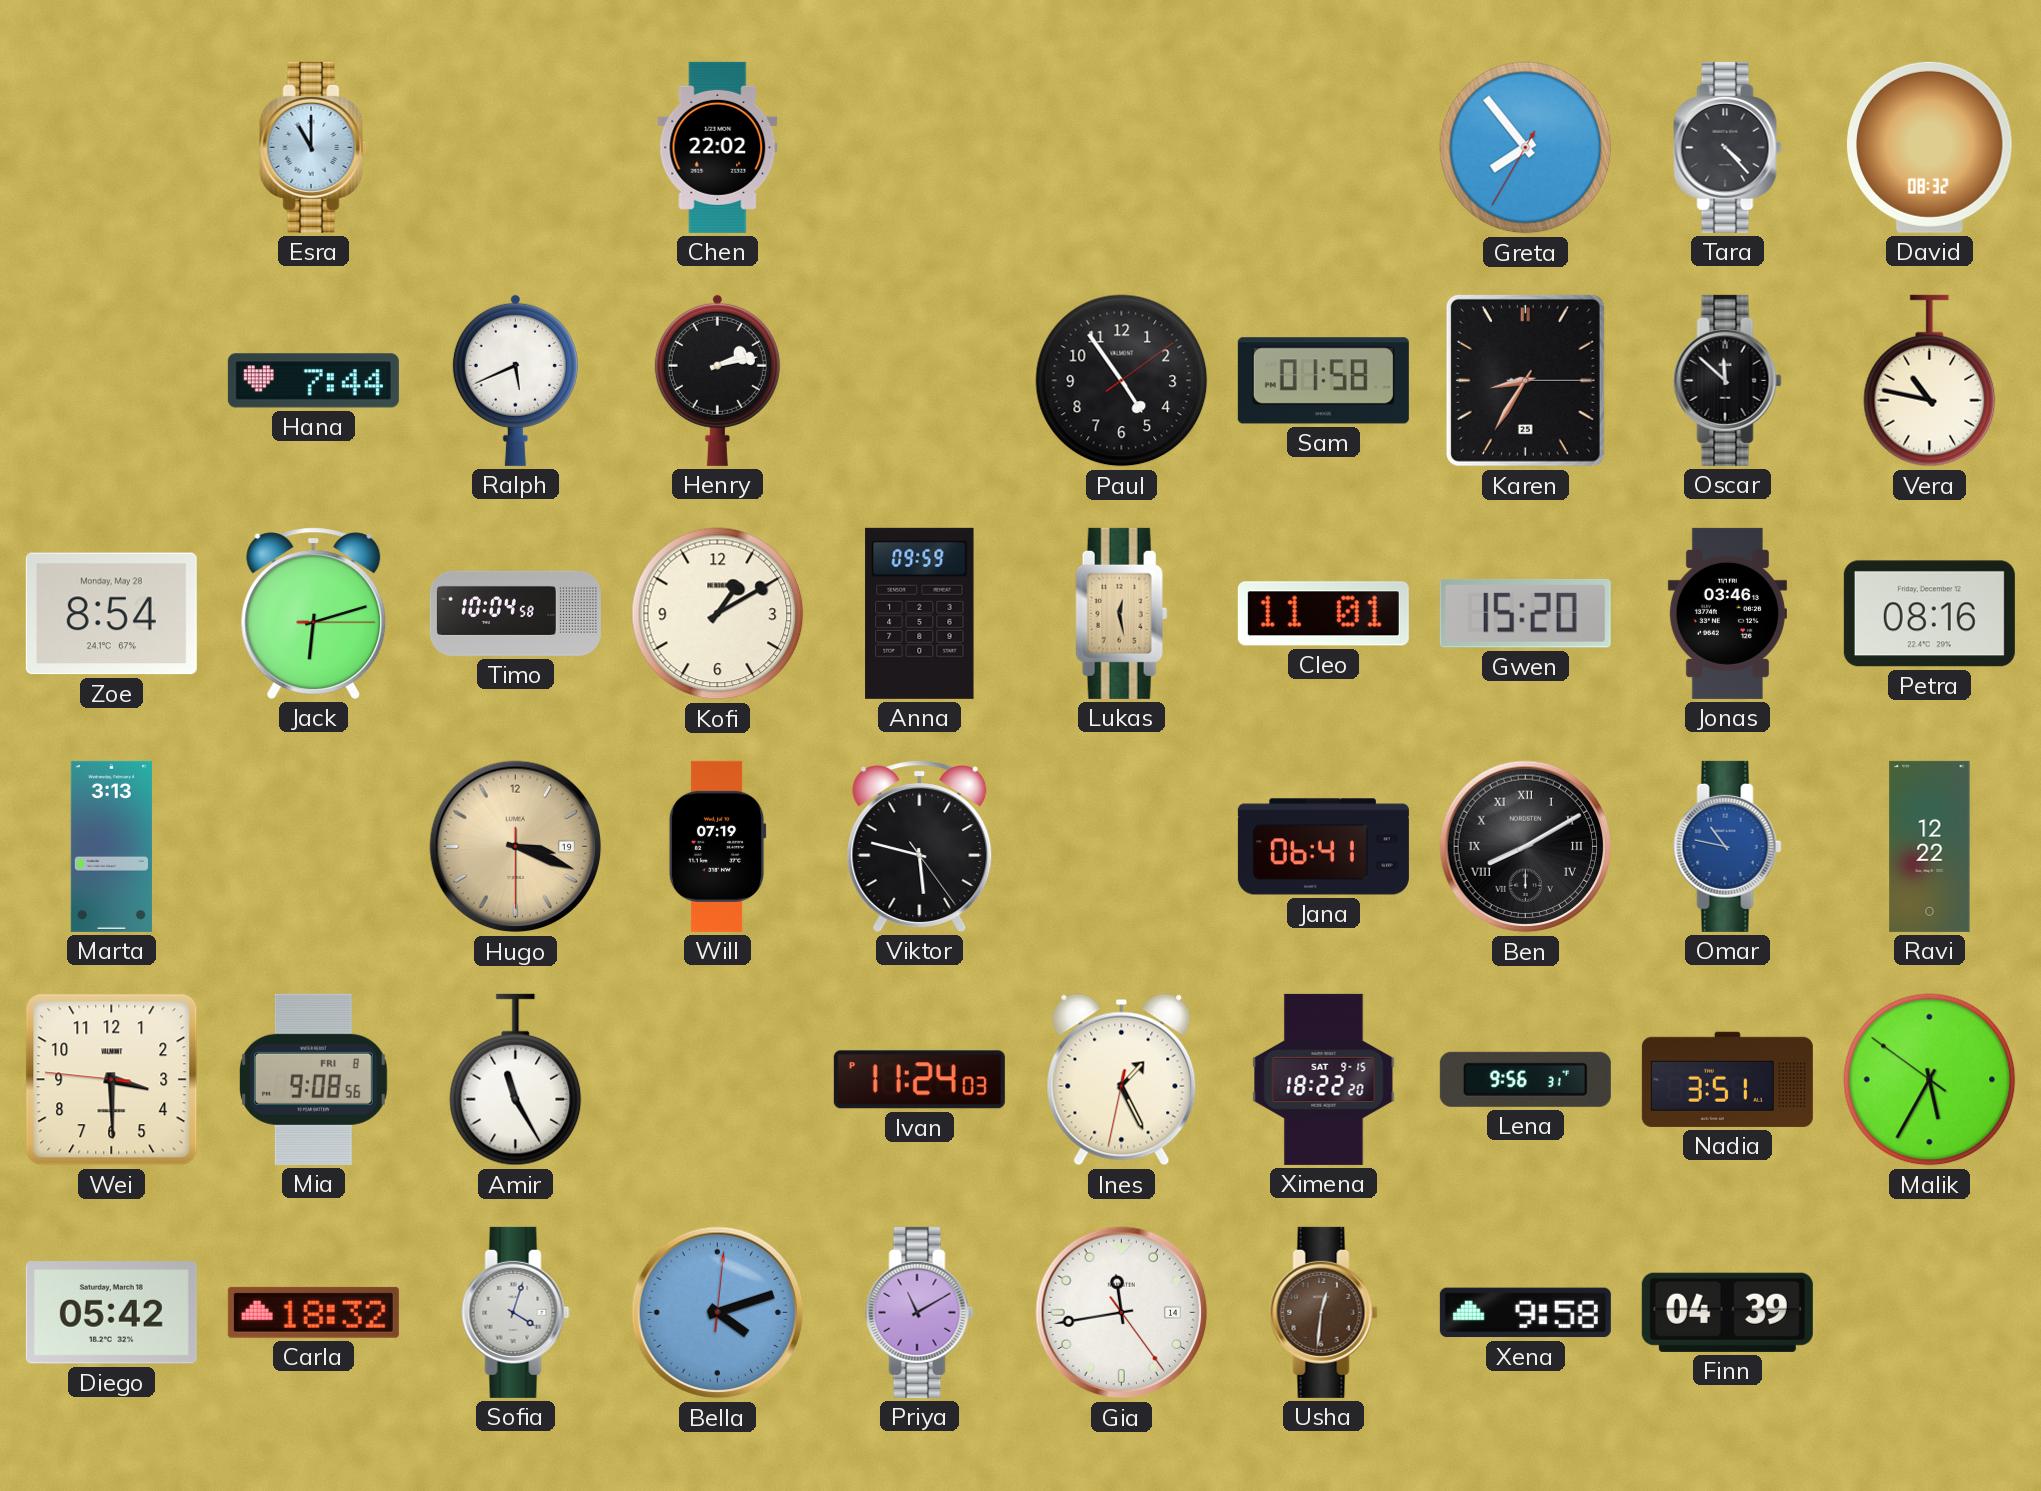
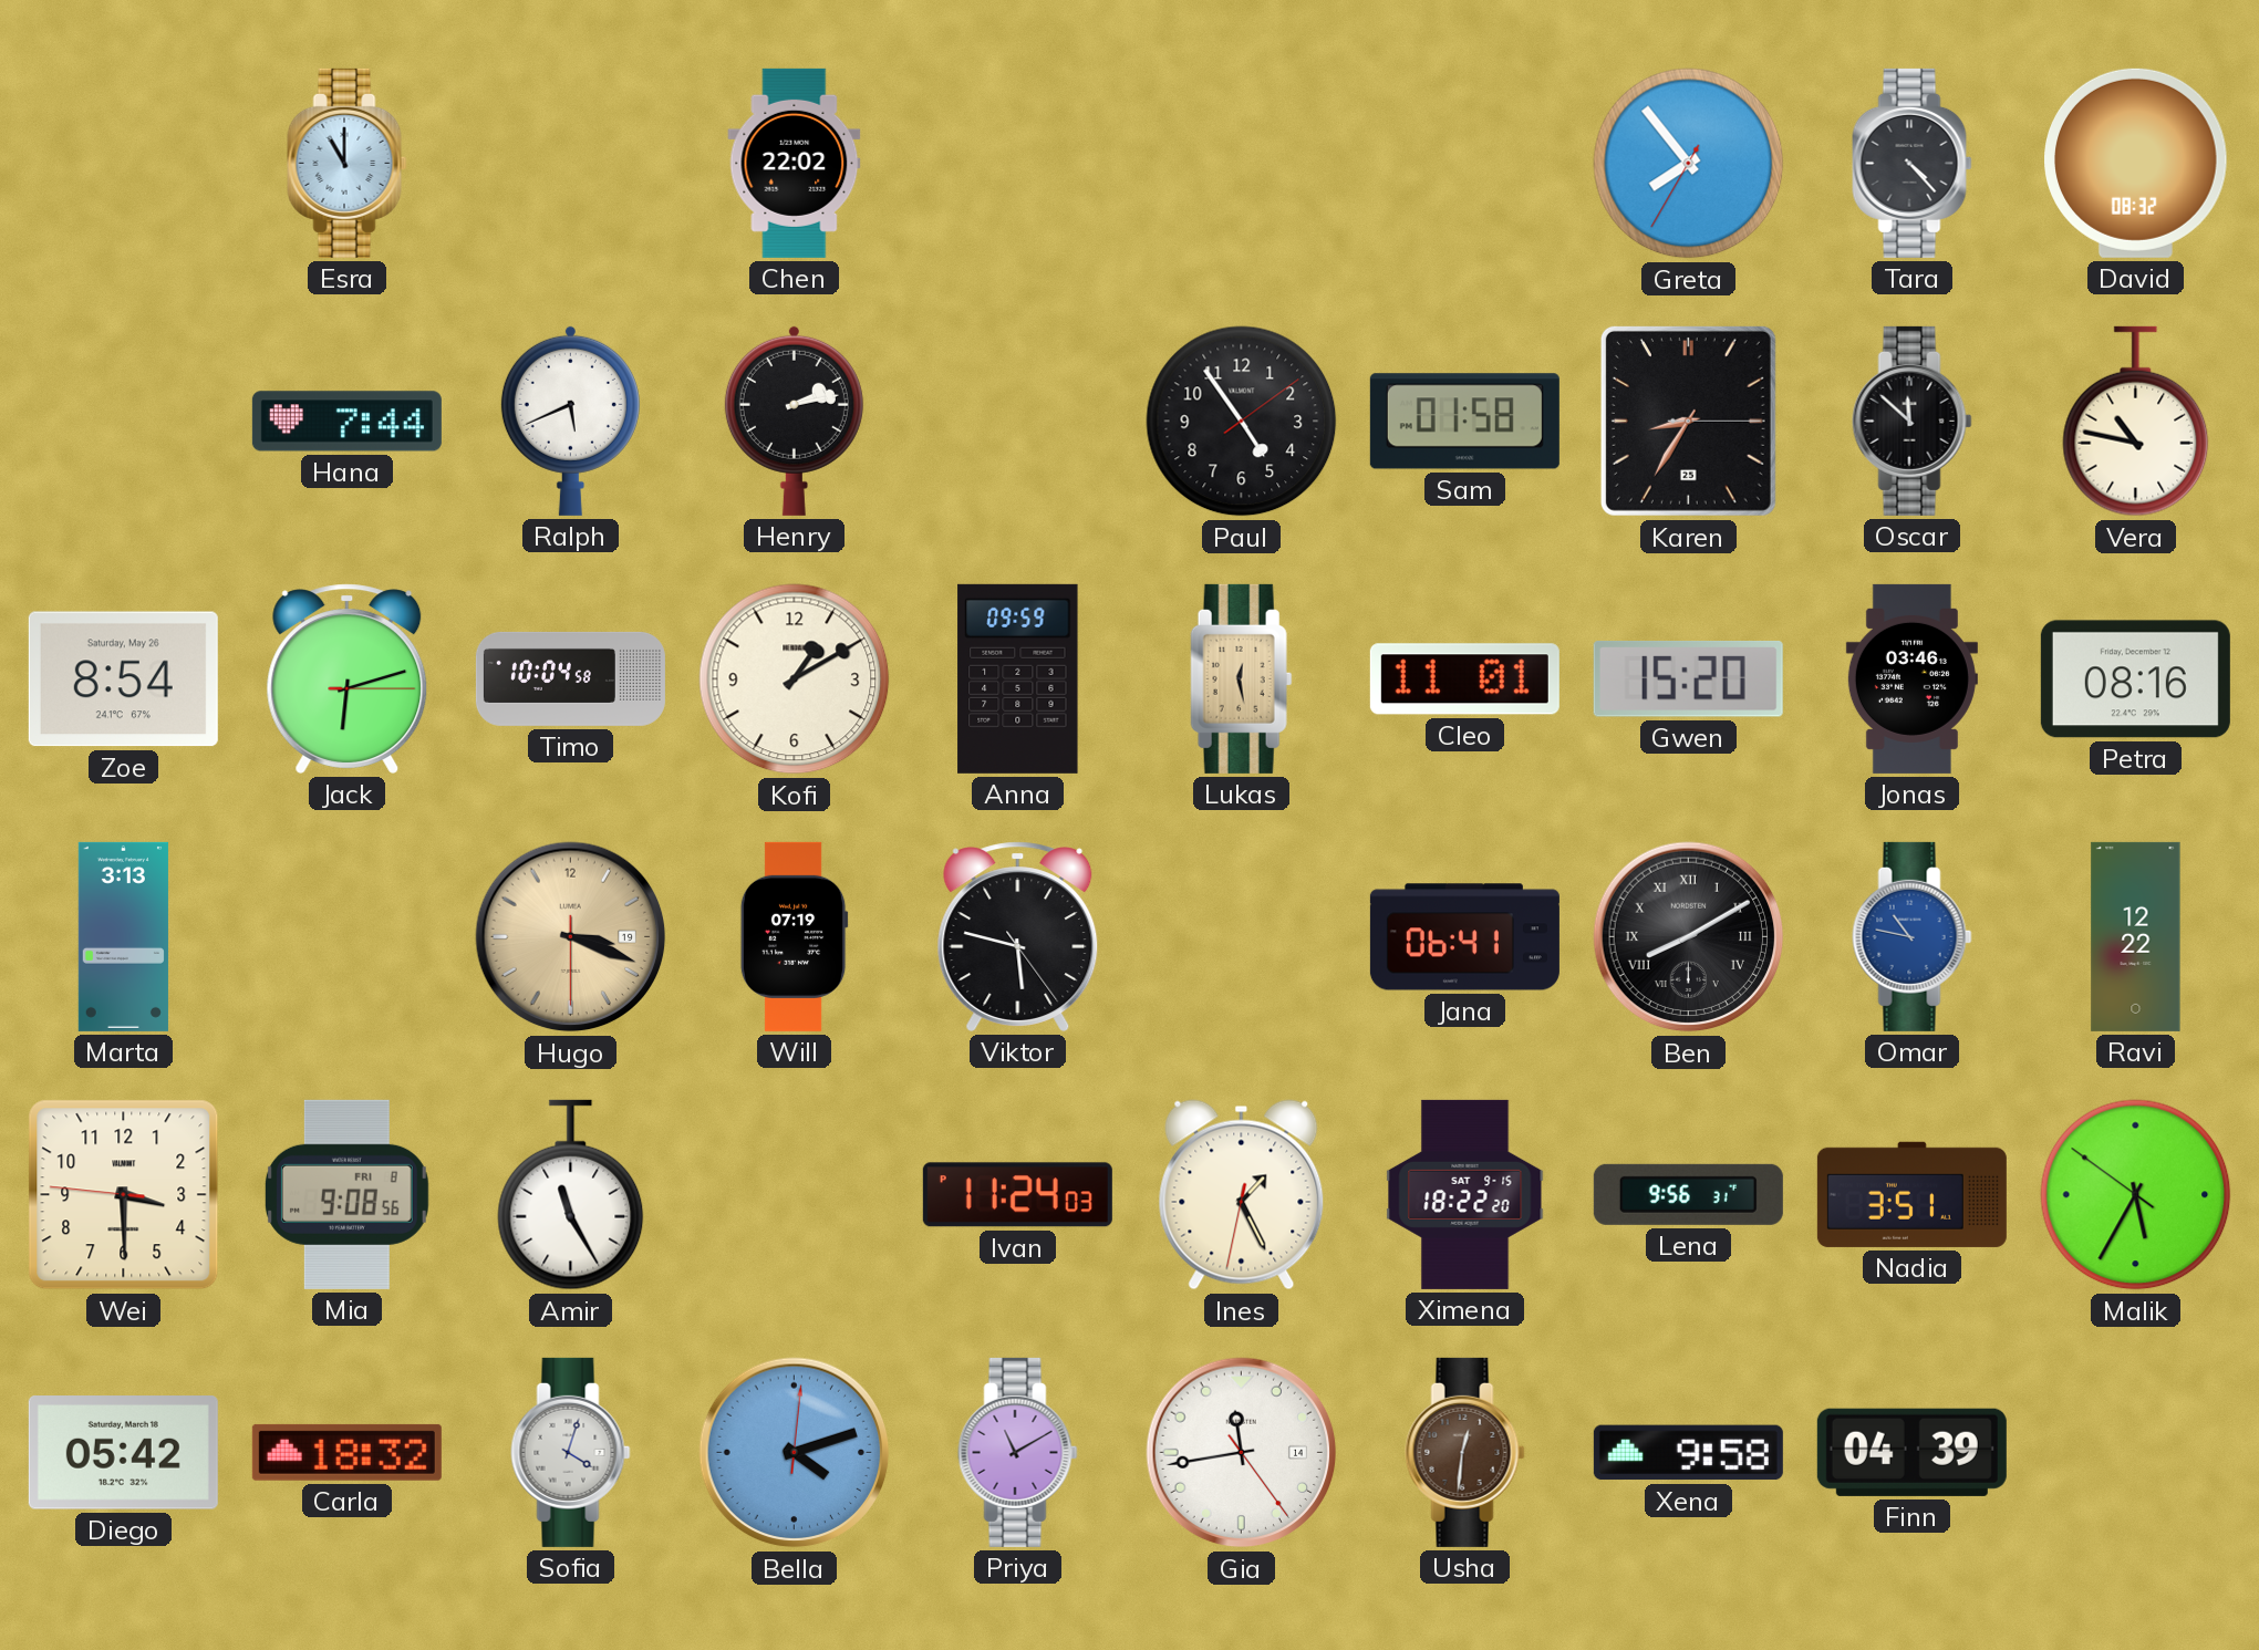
Zoe date: Monday, May 28 -> Saturday, May 26
